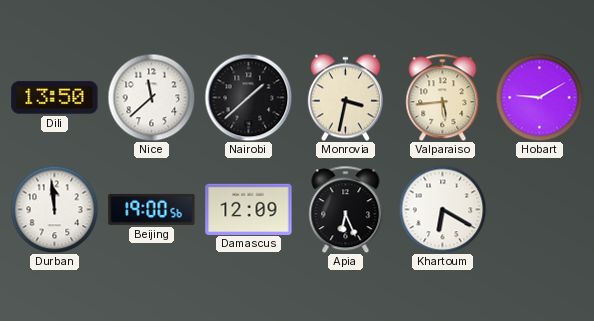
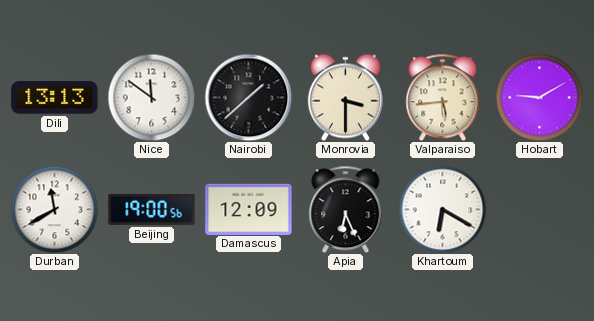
Dili: 13:50 -> 13:13
Nice: 11:38 -> 11:51
Monrovia: 3:32 -> 3:30
Durban: 11:59 -> 11:40
